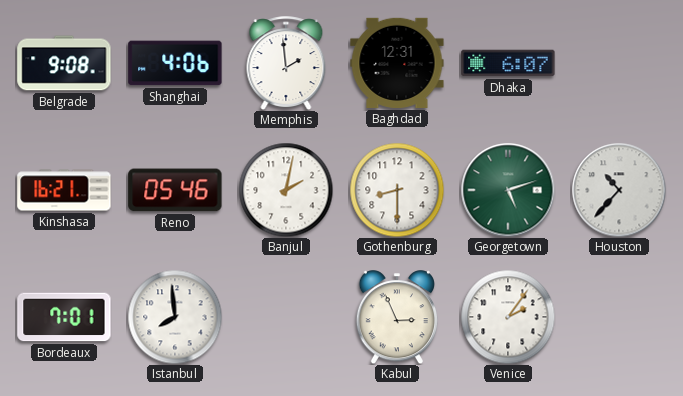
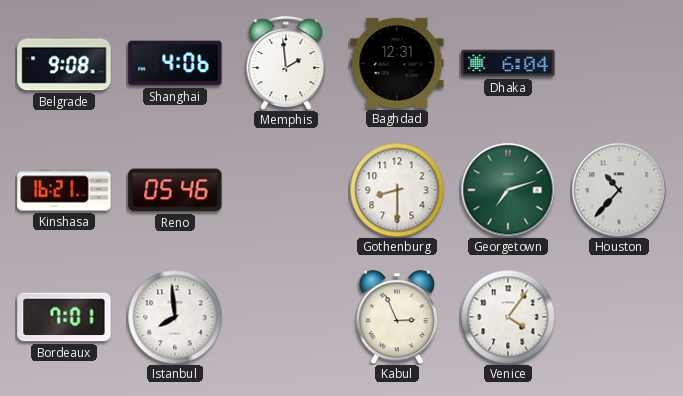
Dhaka: 6:07 -> 6:04
Banjul: 2:02 -> none
Georgetown: 5:12 -> 7:12
Venice: 2:06 -> 4:06
